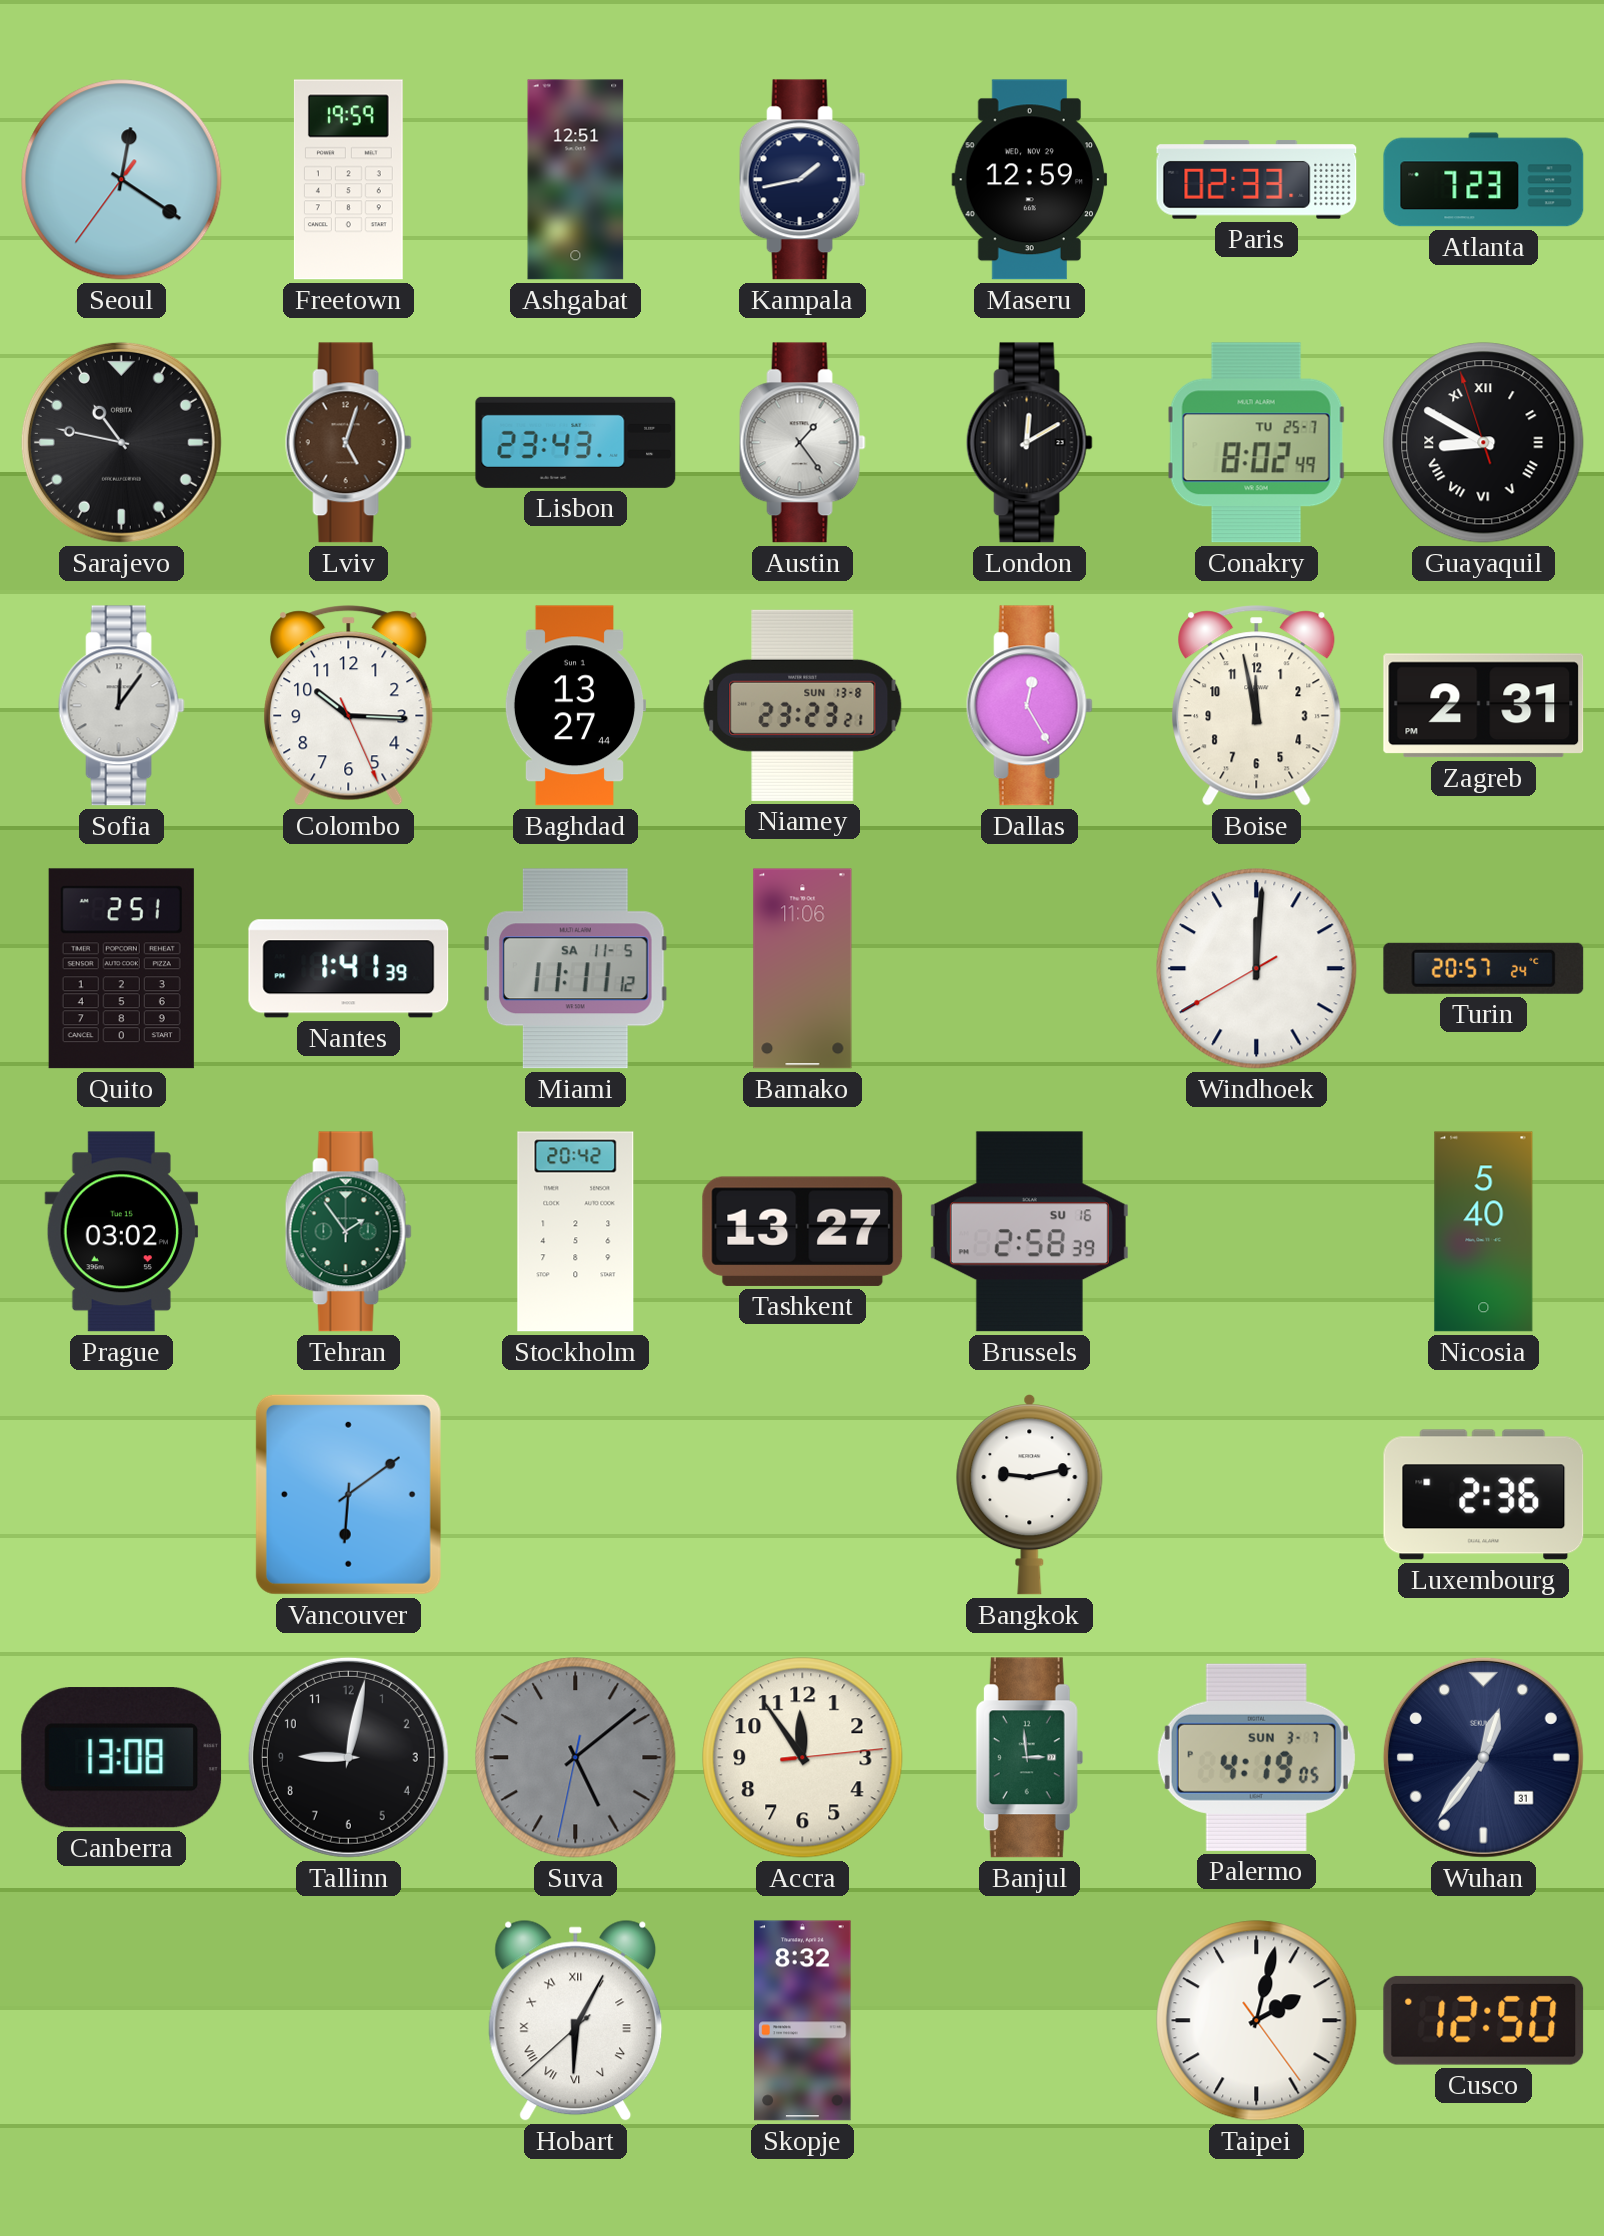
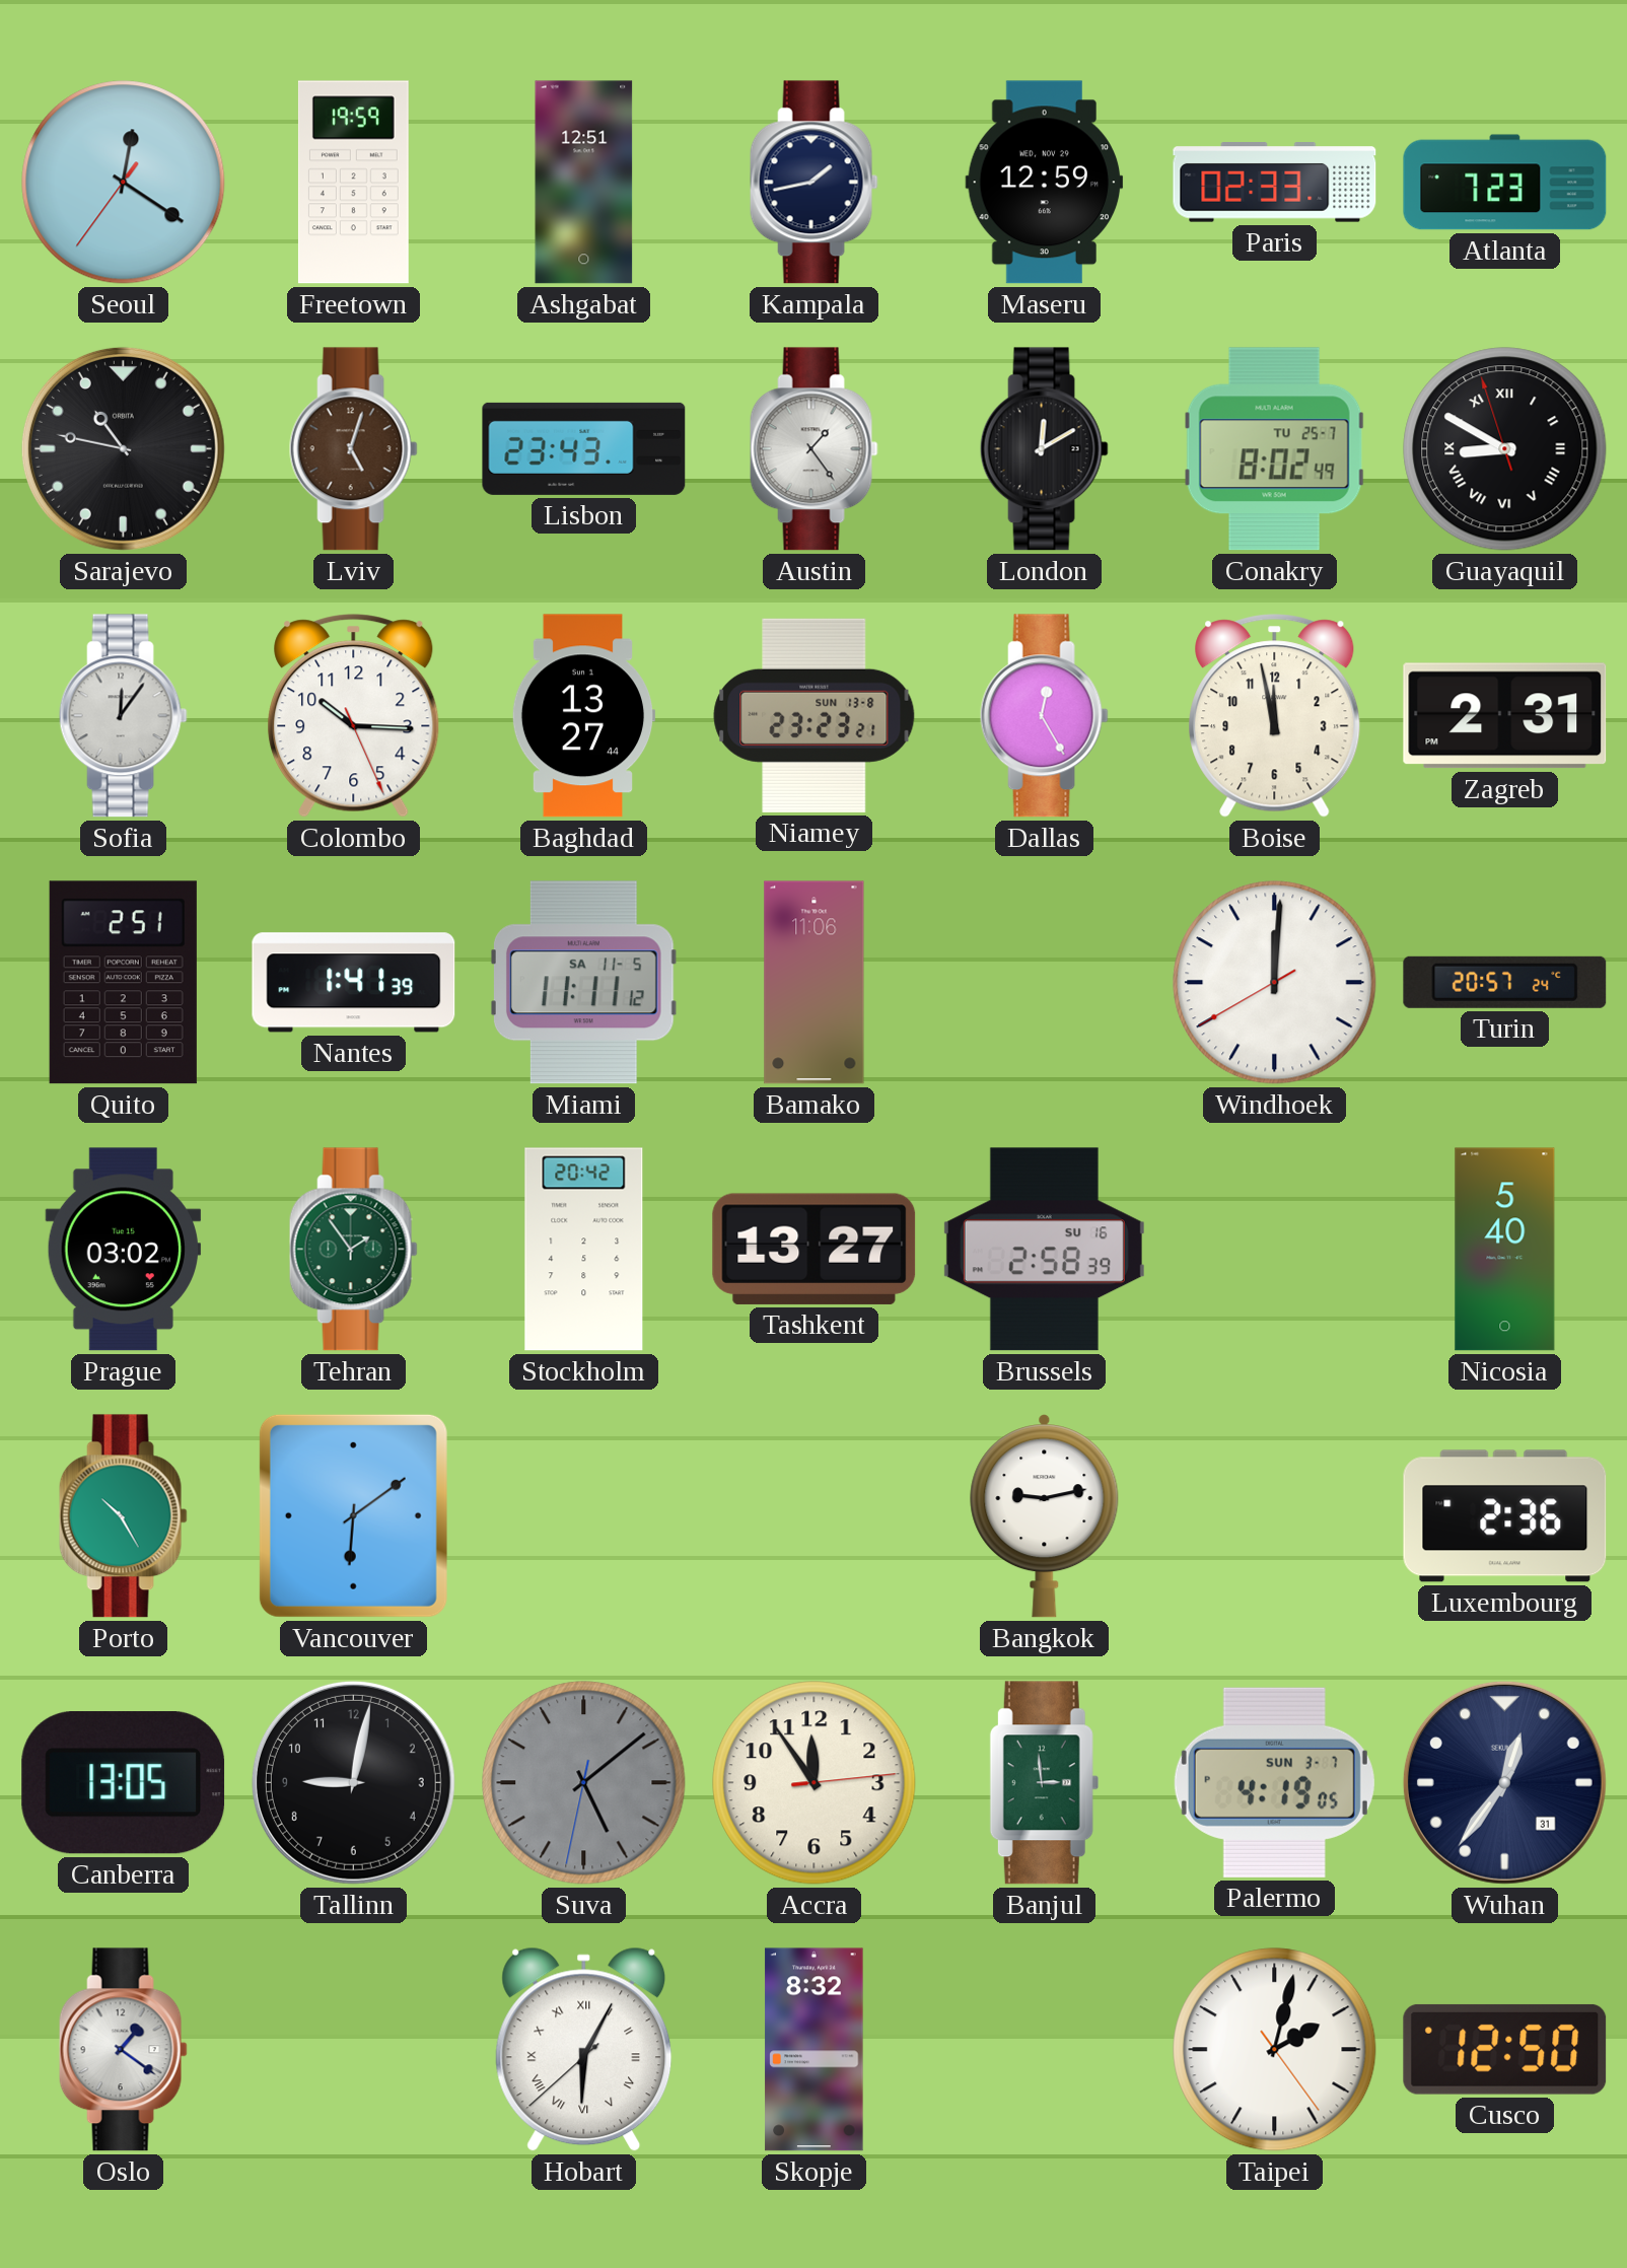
Porto: none -> 10:25
Canberra: 13:08 -> 13:05
Oslo: none -> 1:21
